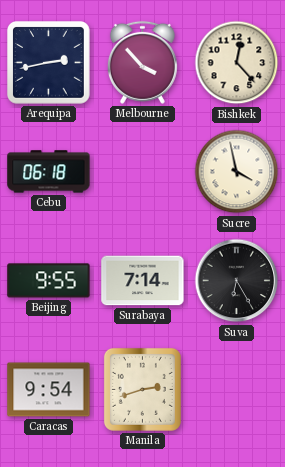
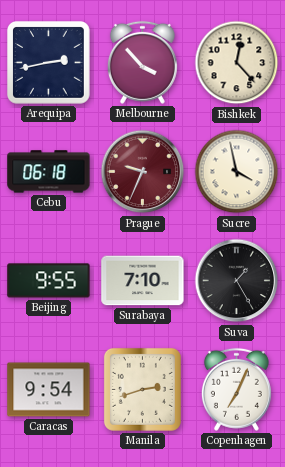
Prague: none -> 9:34
Surabaya: 7:14 -> 7:10
Suva: 6:25 -> 1:25
Copenhagen: none -> 7:04
